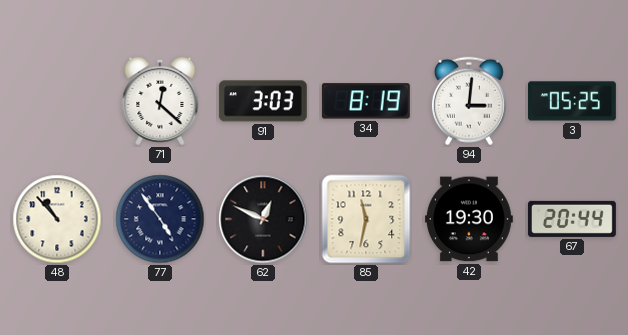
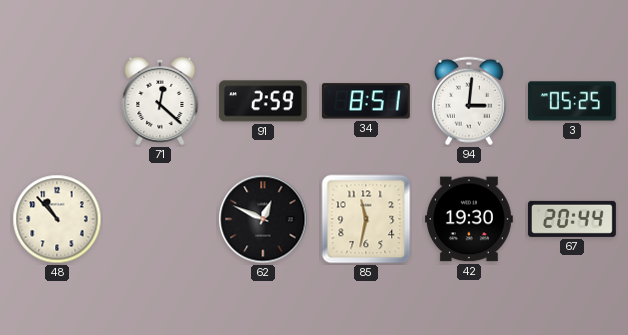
91: 3:03 -> 2:59
34: 8:19 -> 8:51
77: 4:54 -> none
